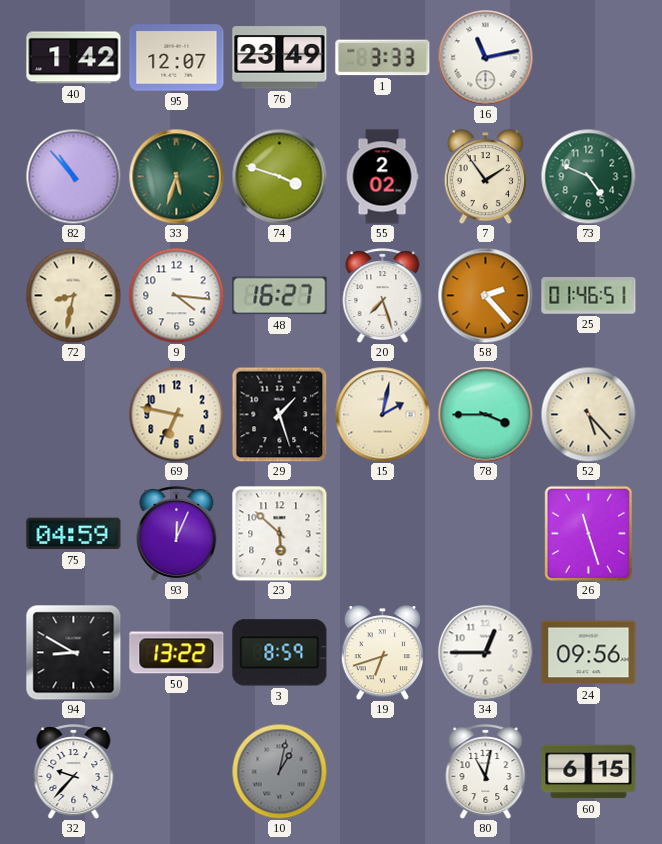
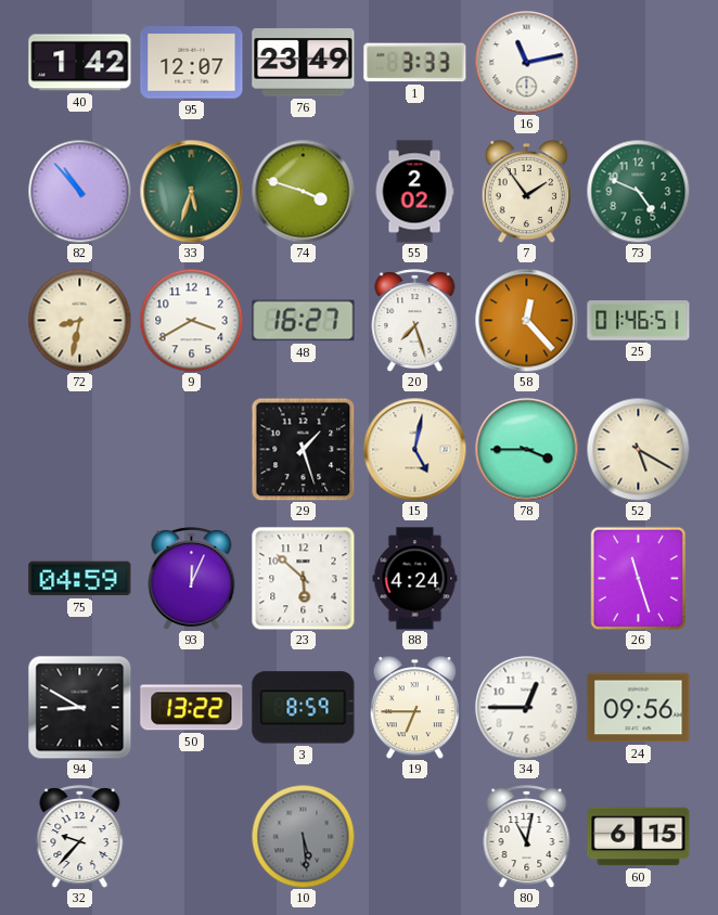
9: 4:16 -> 3:40
58: 2:23 -> 12:23
69: 6:47 -> none
15: 2:02 -> 5:02
52: 5:23 -> 5:20
88: none -> 4:24
19: 6:42 -> 6:45
10: 1:02 -> 5:29
